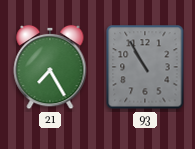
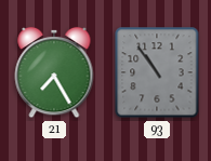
93: 10:55 -> 10:54
